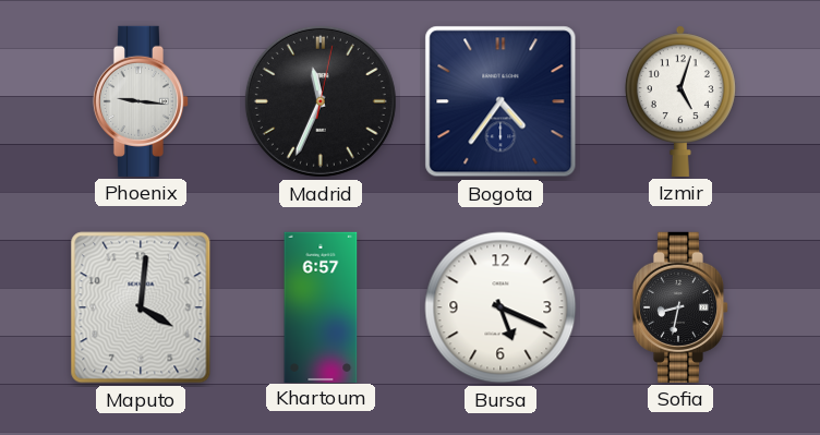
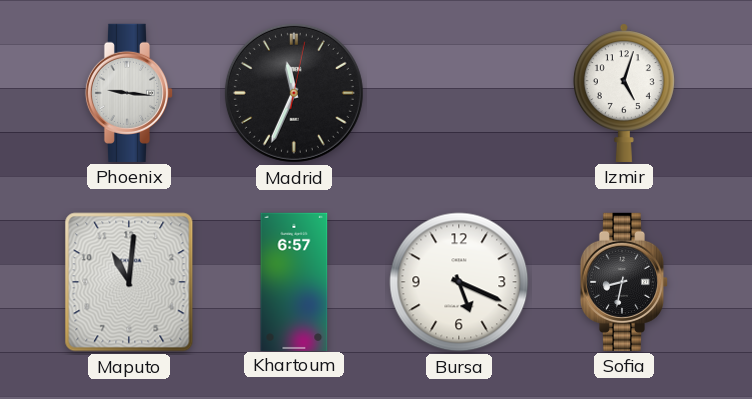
Bogota: 4:36 -> none
Maputo: 4:01 -> 11:01
